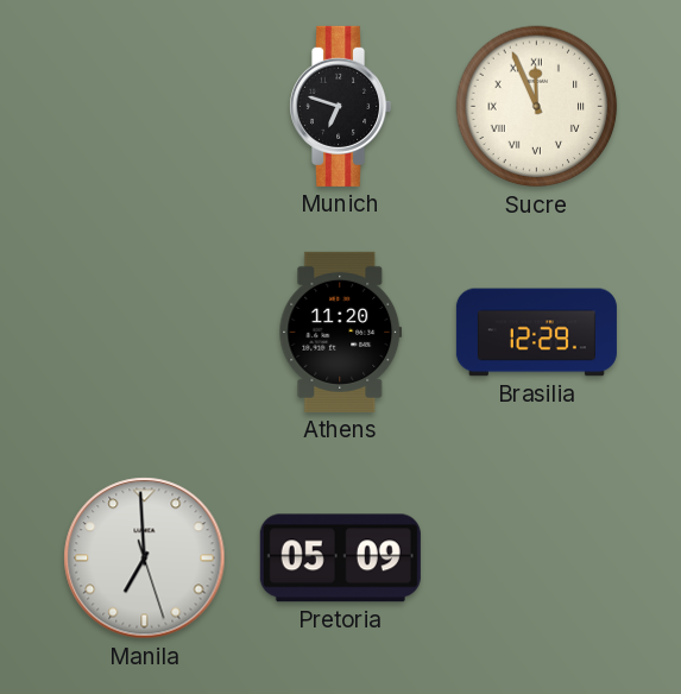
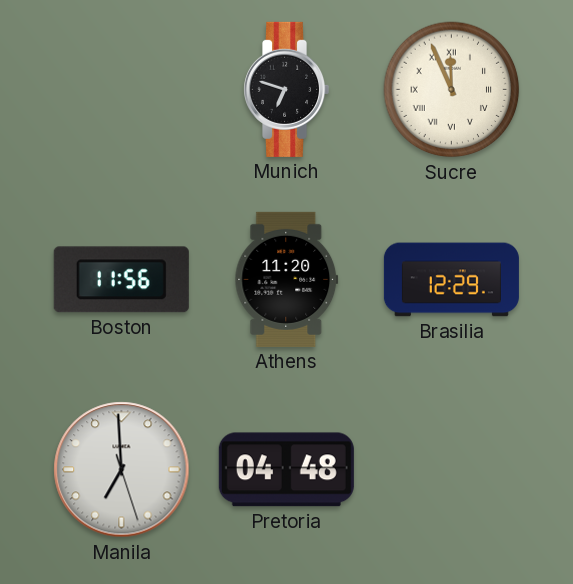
Boston: none -> 11:56
Pretoria: 05:09 -> 04:48
